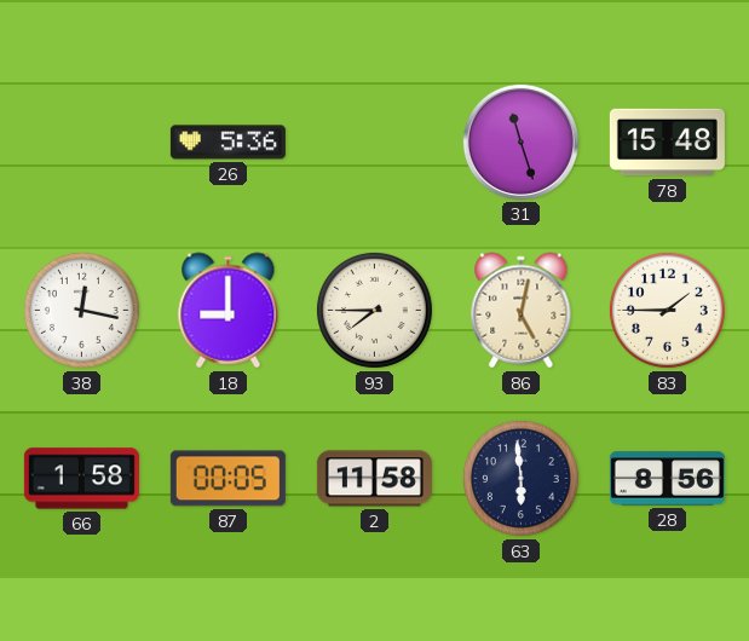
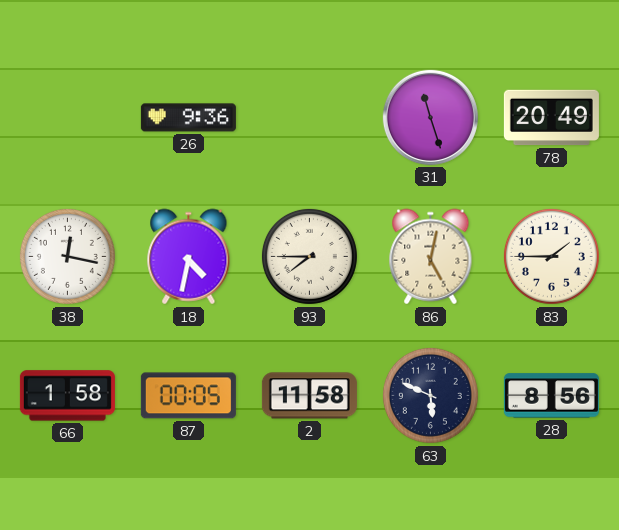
26: 5:36 -> 9:36
78: 15:48 -> 20:49
18: 9:00 -> 4:32
63: 5:59 -> 5:49
